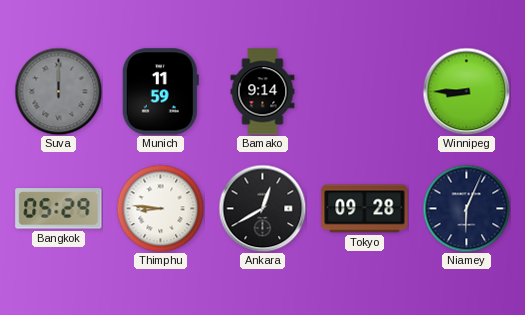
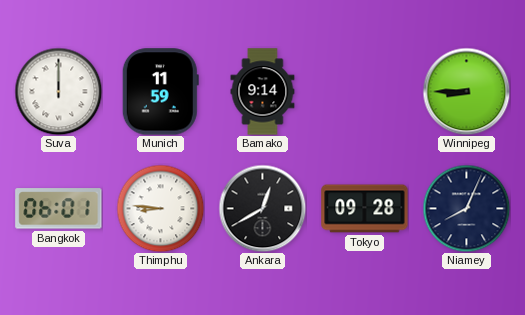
Suva dial: grey -> white
Bangkok: 05:29 -> 06:01
Niamey: 6:04 -> 8:04
